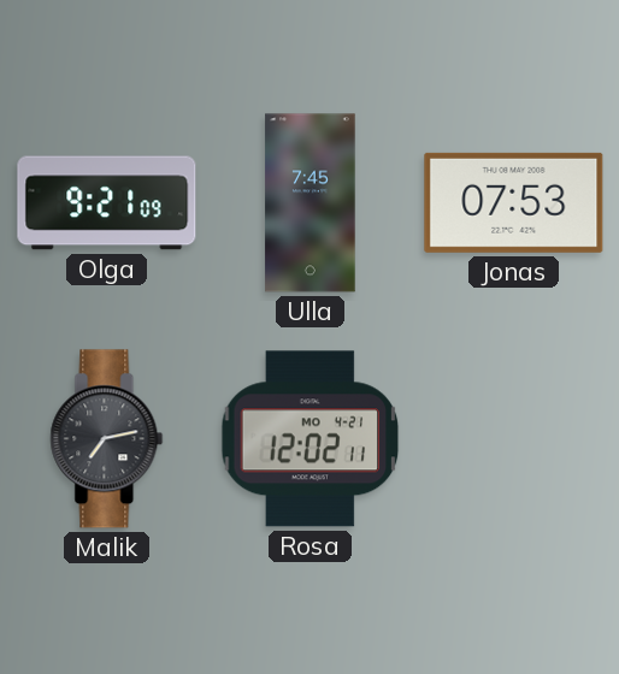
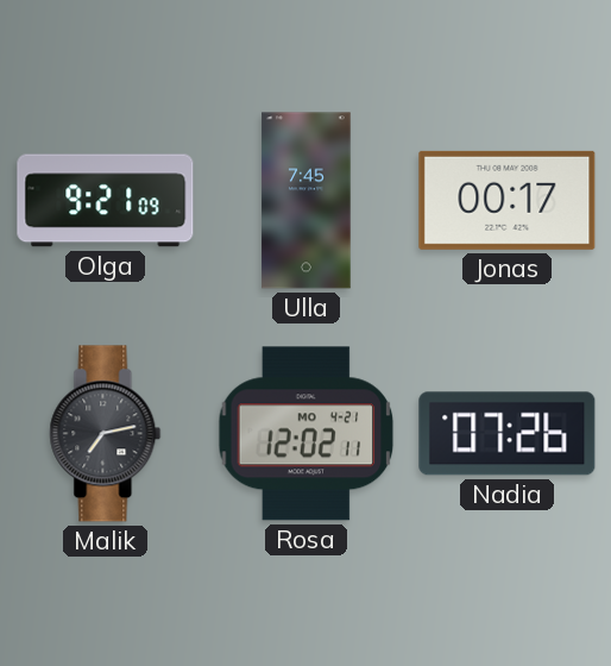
Jonas: 07:53 -> 00:17
Nadia: none -> 07:26
